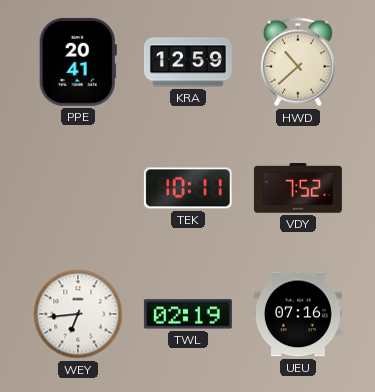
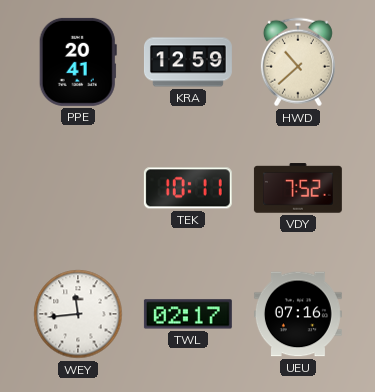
WEY: 6:44 -> 11:44
TWL: 02:19 -> 02:17
